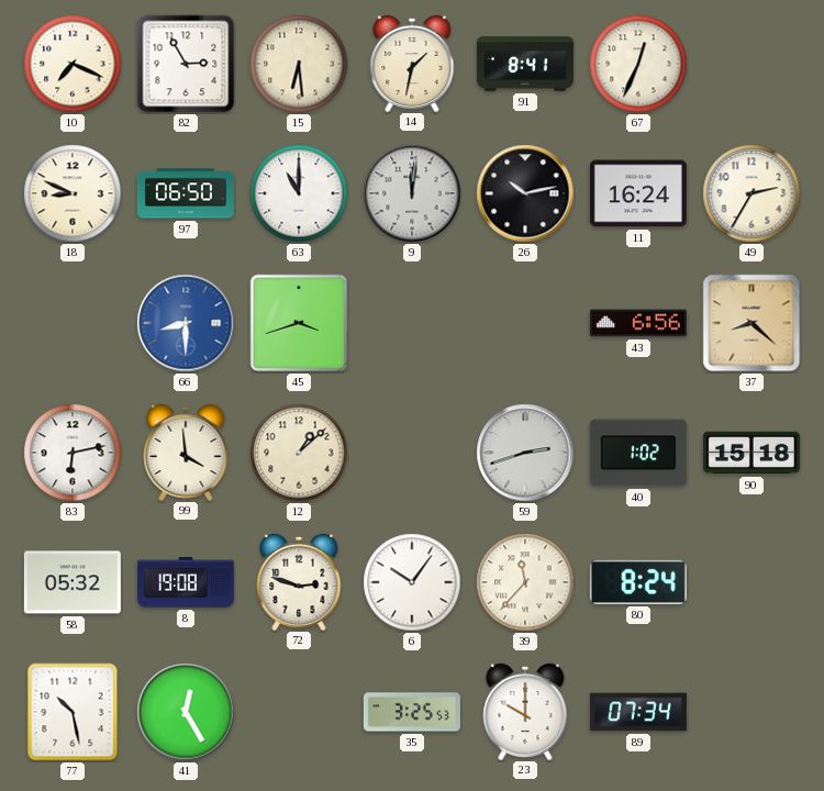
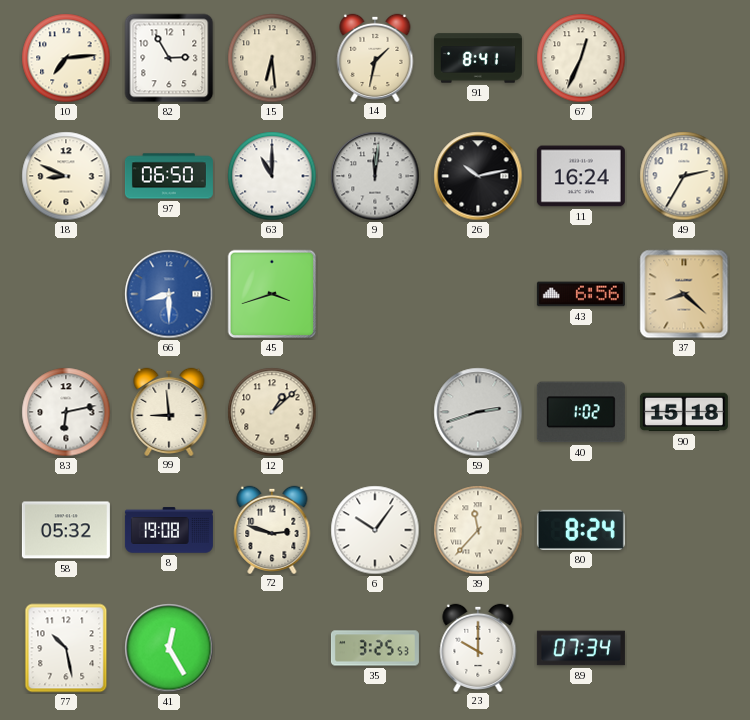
10: 7:19 -> 7:14
99: 3:59 -> 8:59
